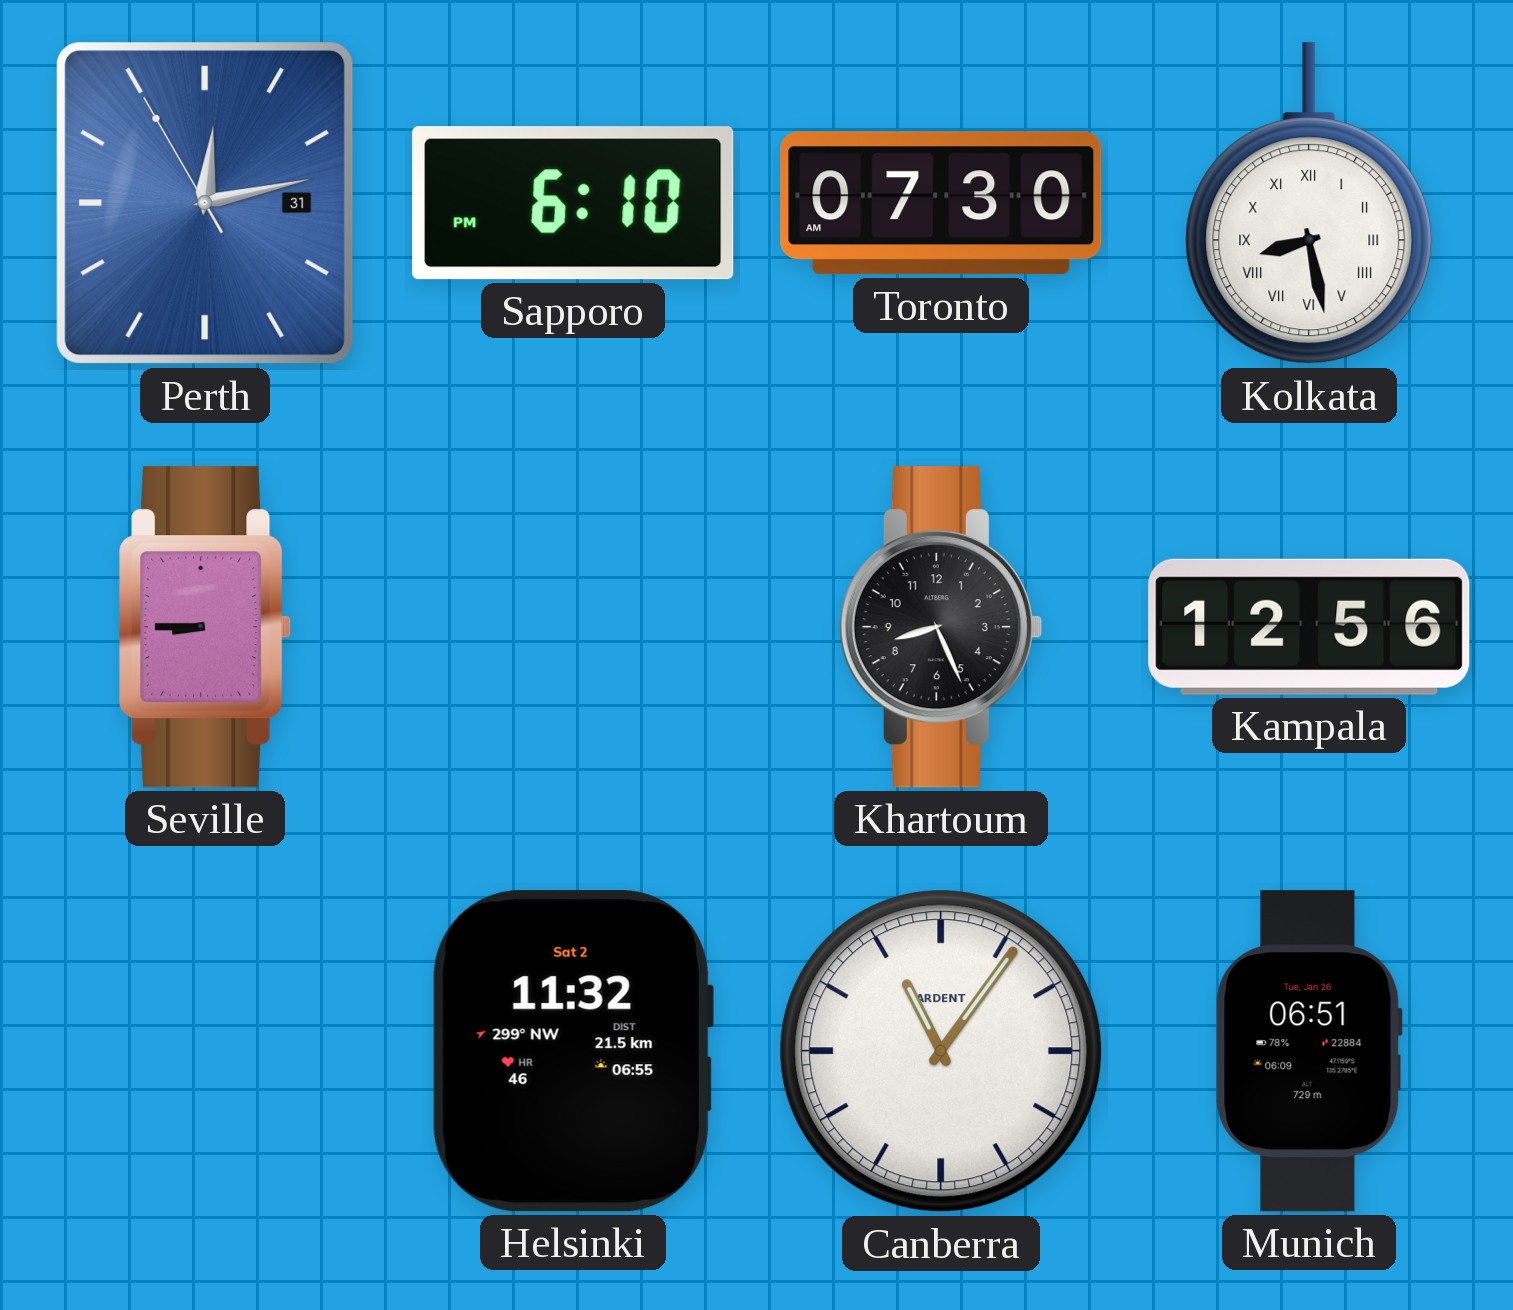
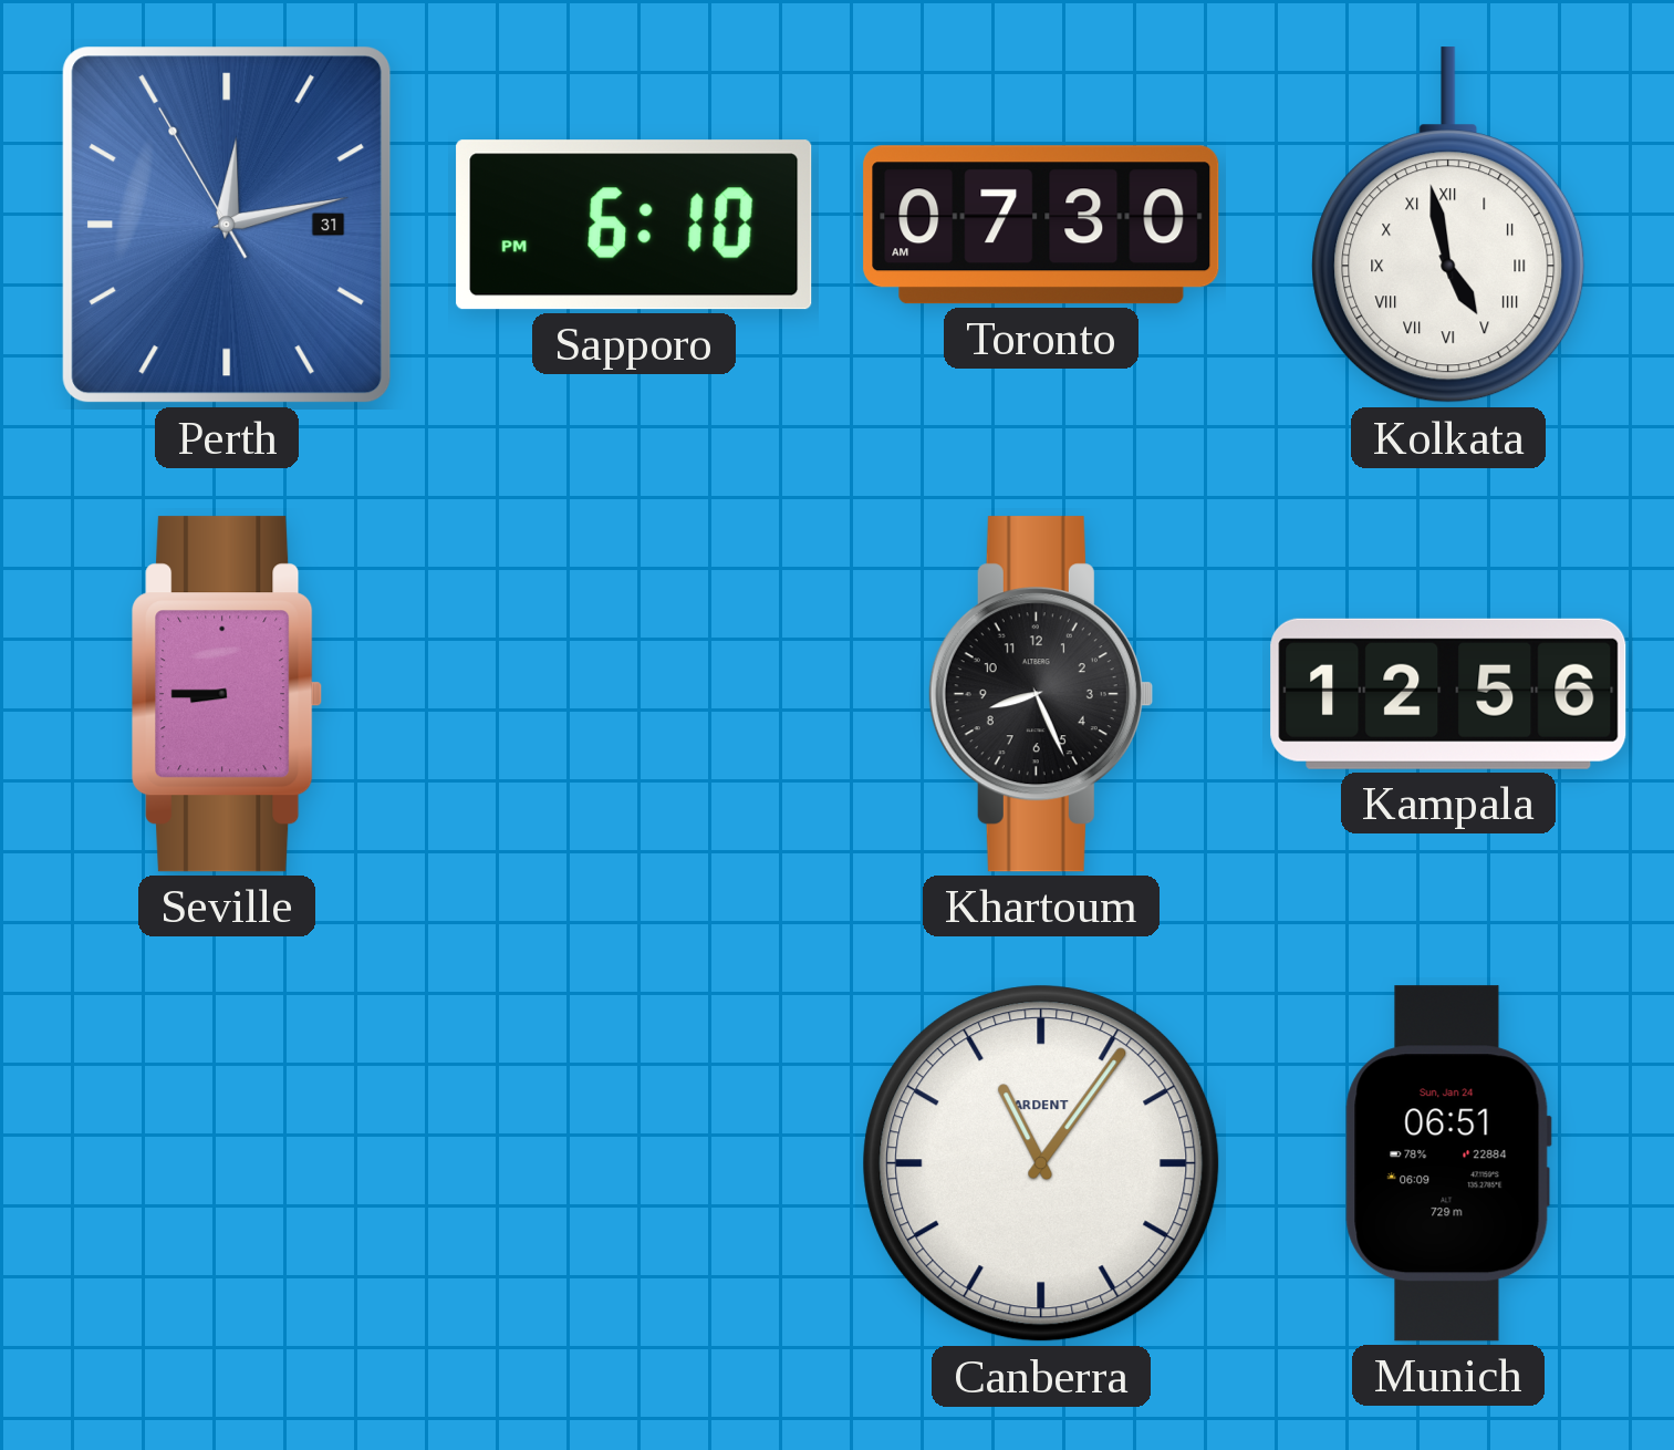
Kolkata: 8:28 -> 4:58
Helsinki: 11:32 -> none
Munich date: Tue, Jan 26 -> Sun, Jan 24
